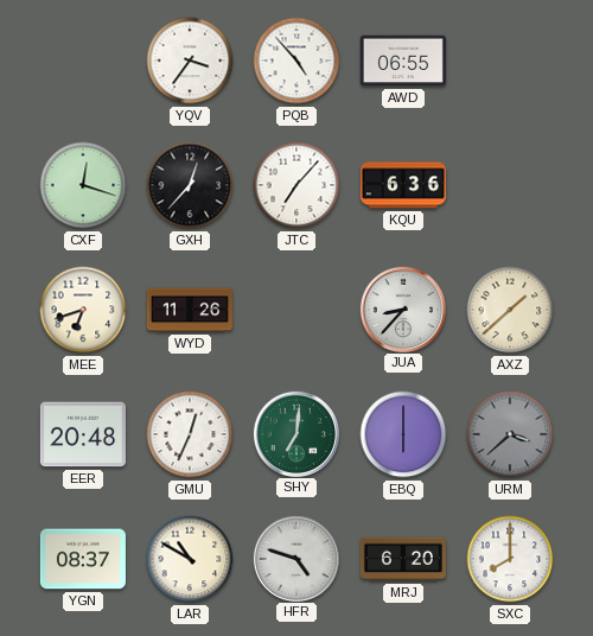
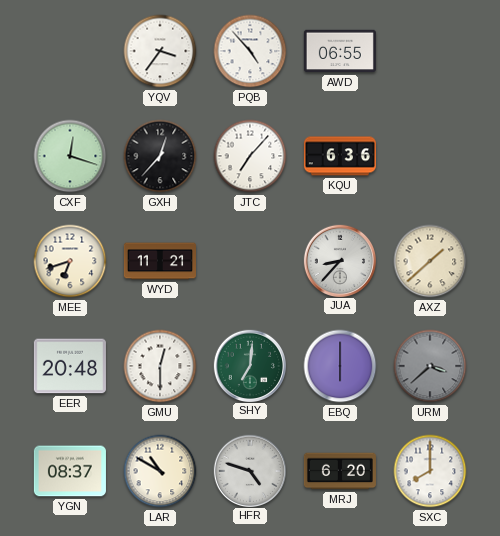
WYD: 11:26 -> 11:21
GMU: 12:34 -> 12:30
